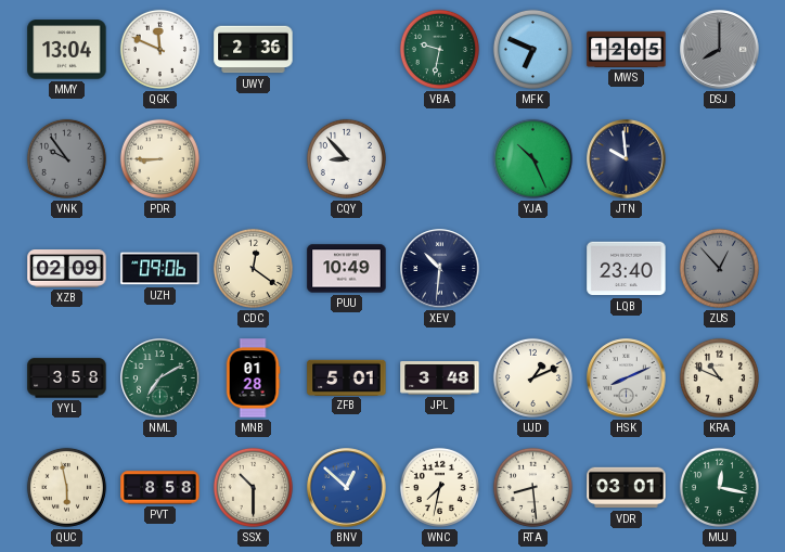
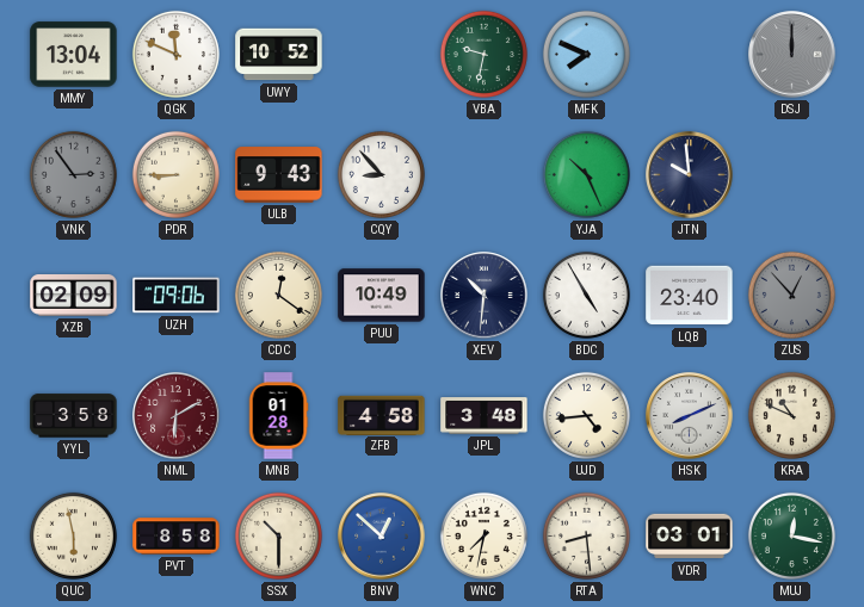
UWY: 2:36 -> 10:52
MFK: 6:49 -> 7:49
MWS: 12:05 -> none
DSJ: 8:00 -> 12:00
VNK: 9:54 -> 2:54
ULB: none -> 9:43
BDC: none -> 4:55
NML: 7:10 -> 6:10
NML dial: green -> burgundy
ZFB: 5:01 -> 4:58
UJD: 1:11 -> 4:44
